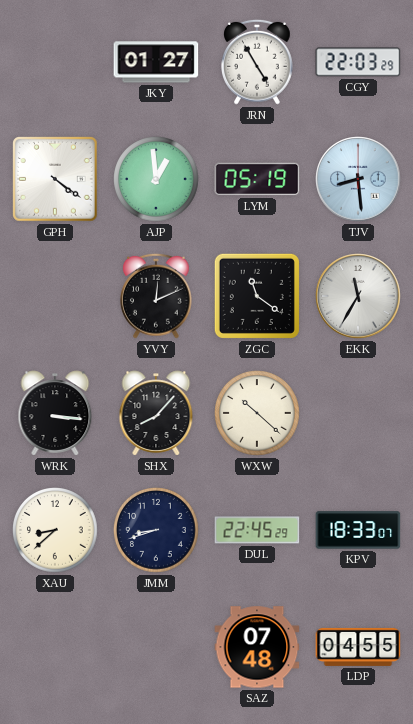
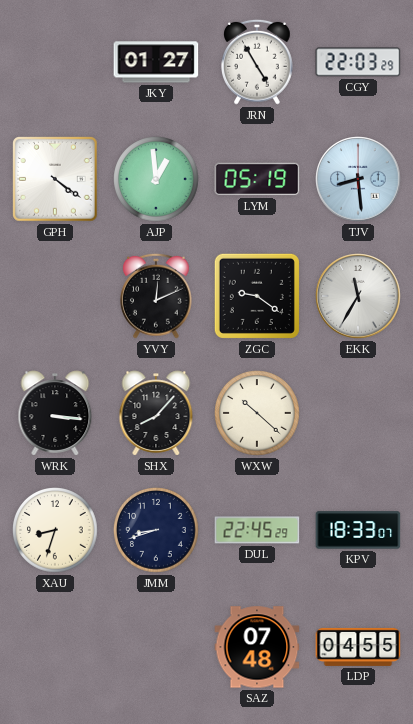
ZGC: 11:21 -> 9:21
XAU: 8:38 -> 8:33
